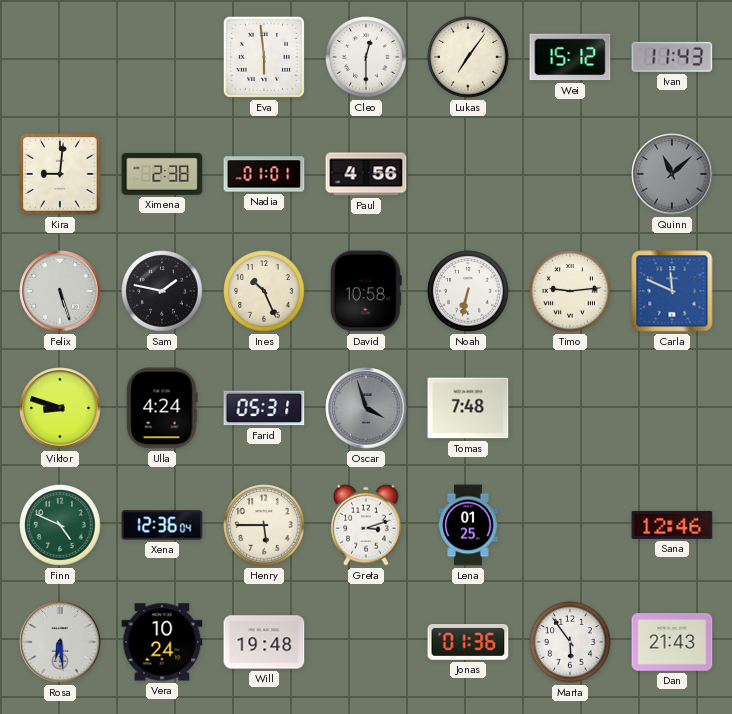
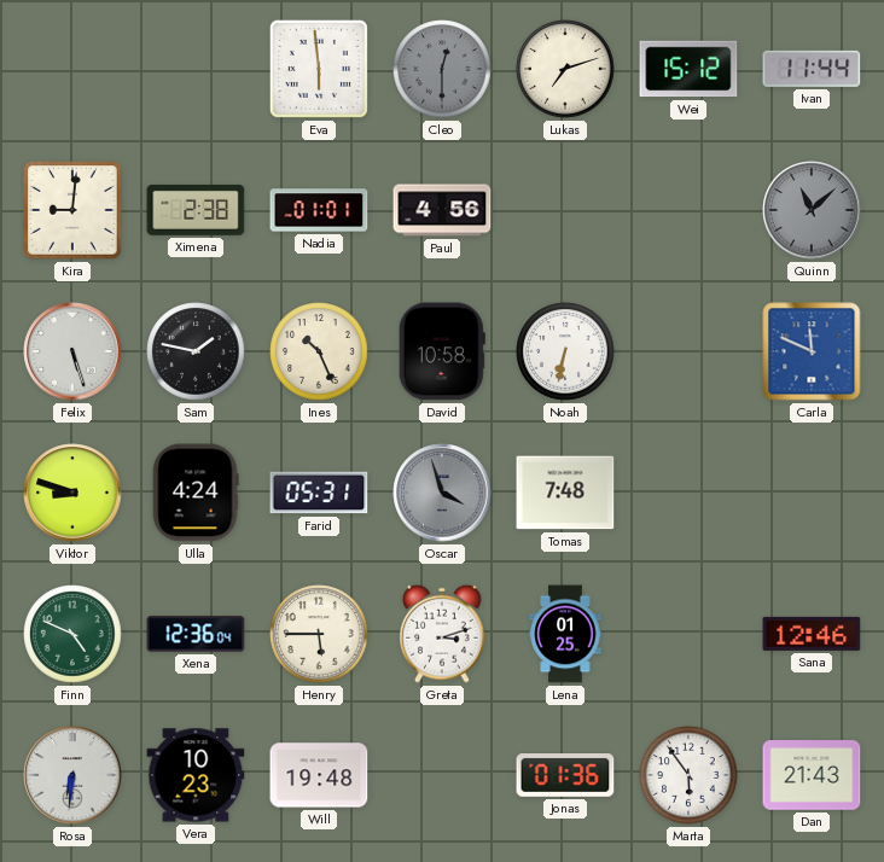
Cleo dial: white -> grey
Lukas: 7:06 -> 7:12
Ivan: 11:43 -> 11:44
Timo: 9:14 -> none
Rosa: 6:29 -> 6:31
Vera: 10:24 -> 10:23
